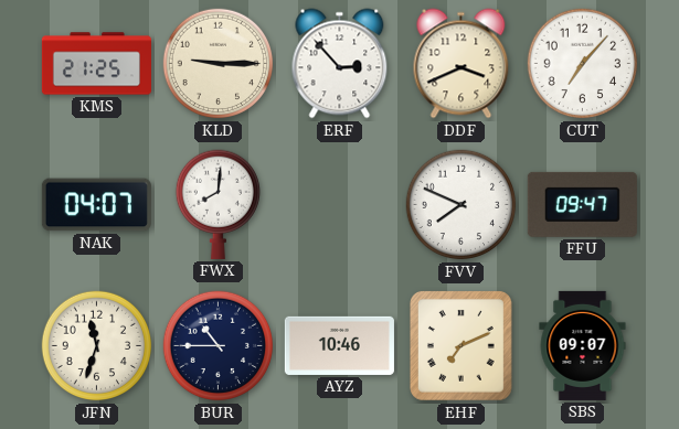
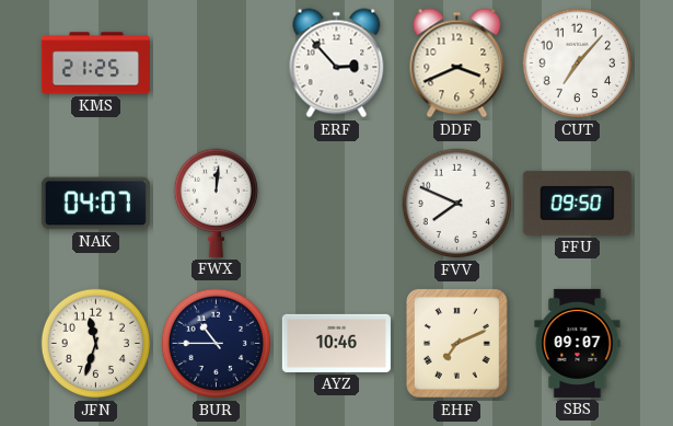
KLD: 9:15 -> none
FWX: 8:01 -> 12:01
FFU: 09:47 -> 09:50
